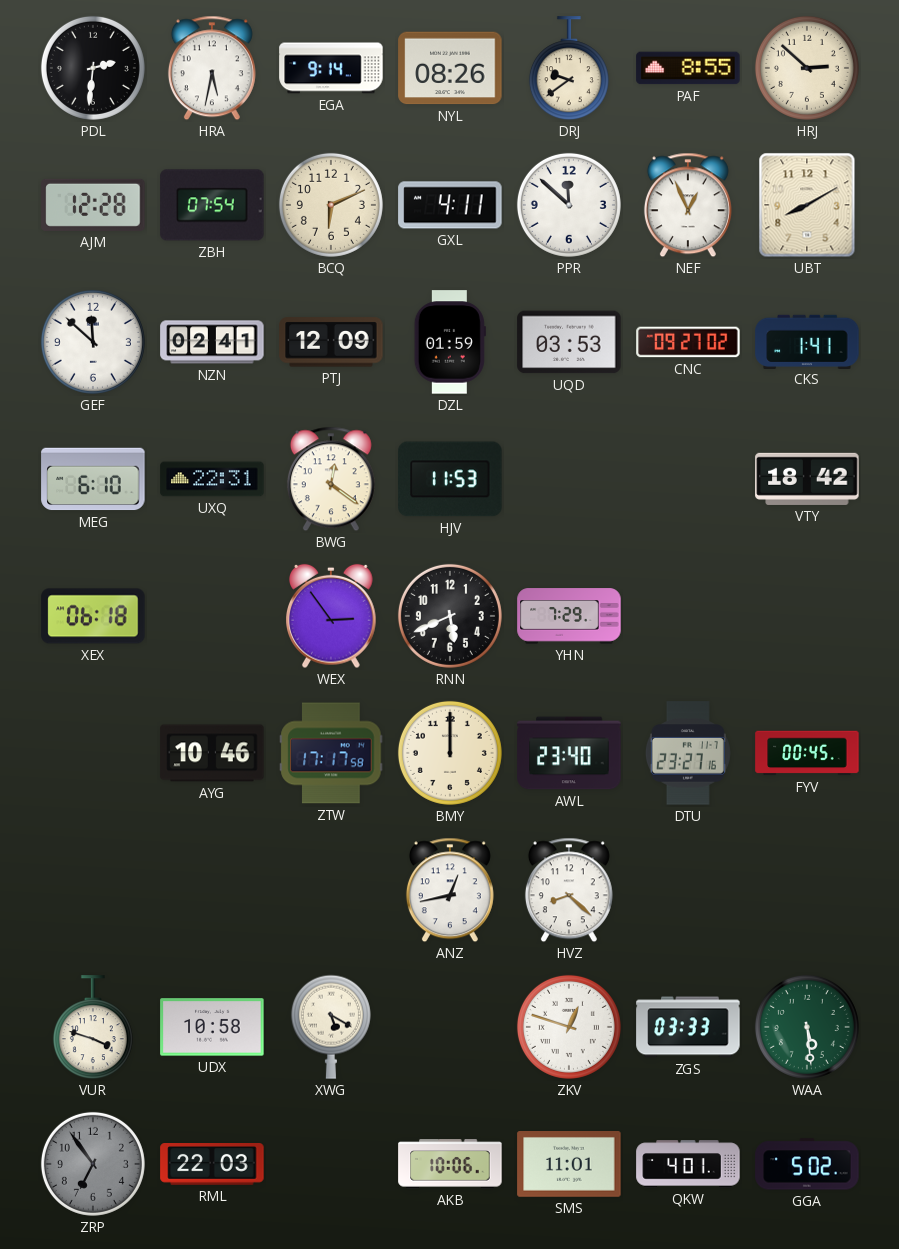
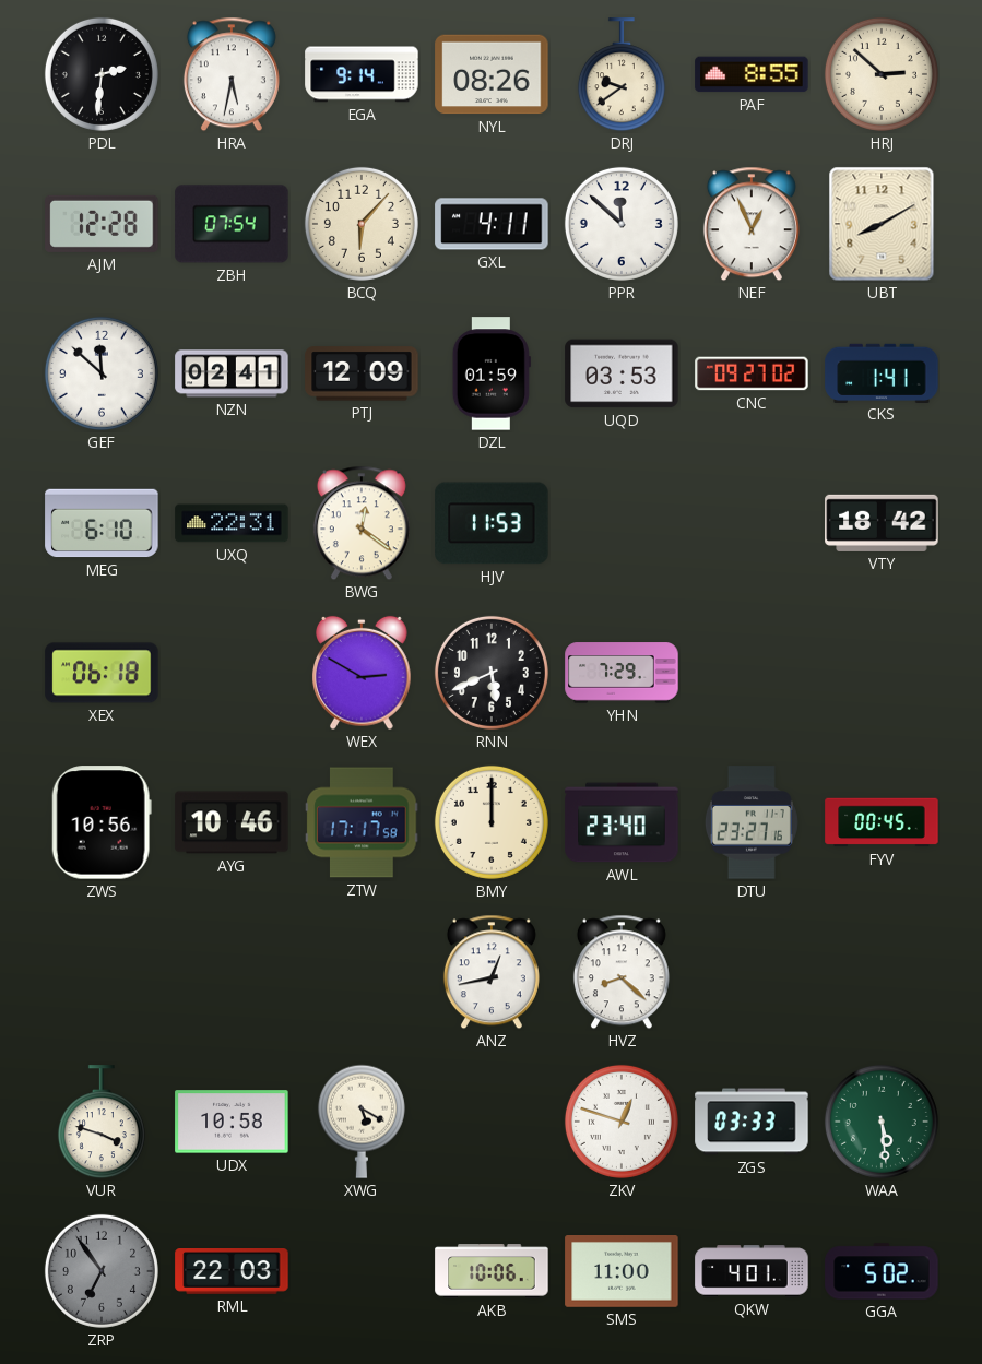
BCQ: 6:11 -> 6:07
WEX: 2:54 -> 2:50
ZWS: none -> 10:56
SMS: 11:01 -> 11:00
